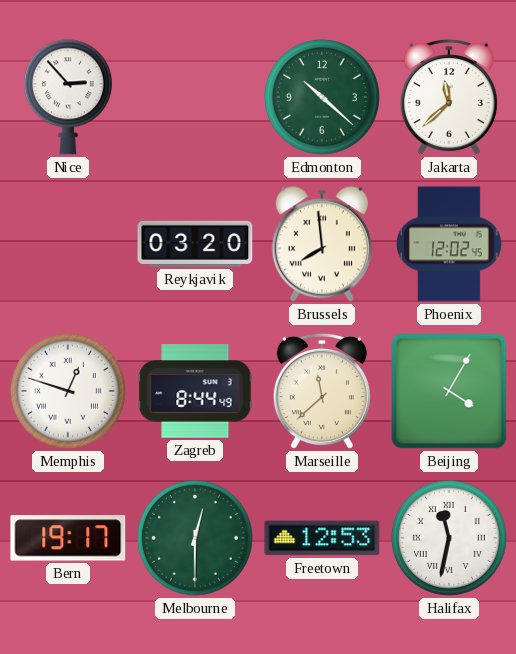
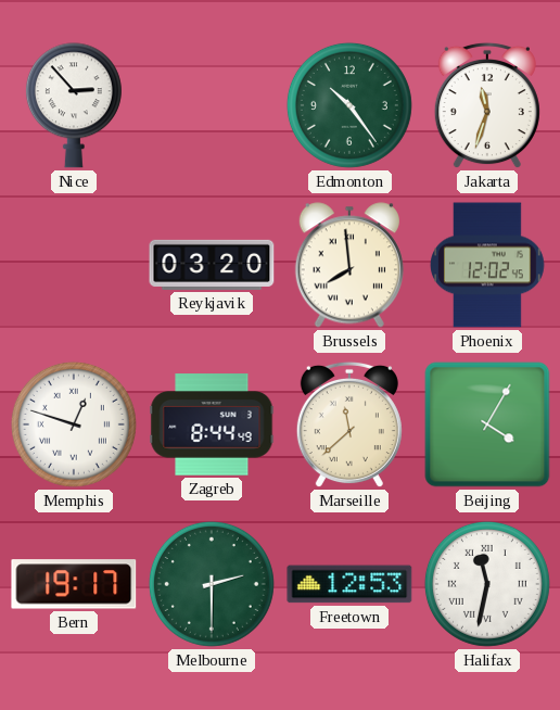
Edmonton: 10:22 -> 10:24
Jakarta: 11:38 -> 11:33
Melbourne: 12:30 -> 2:30
